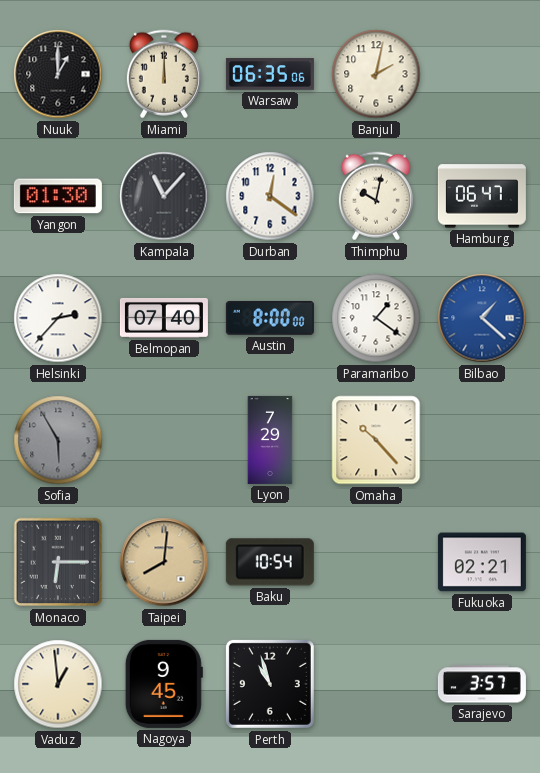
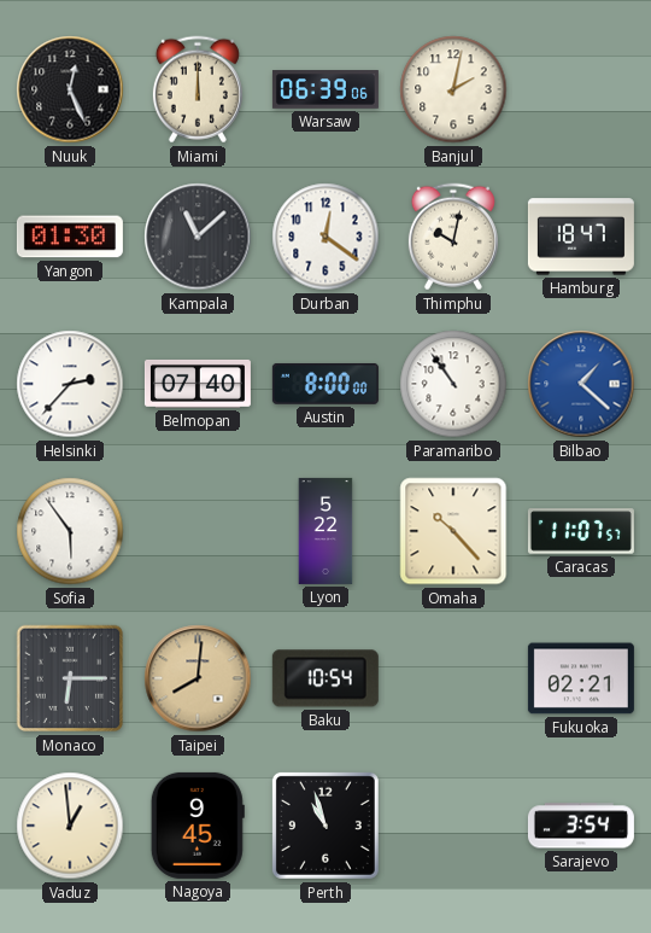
Nuuk: 1:00 -> 12:26
Warsaw: 06:35 -> 06:39
Kampala: 11:07 -> 11:08
Hamburg: 06:47 -> 18:47
Paramaribo: 1:21 -> 10:54
Sofia: 5:55 -> 5:54
Sofia dial: grey -> white
Lyon: 7:29 -> 5:22
Caracas: none -> 11:07
Sarajevo: 3:57 -> 3:54
